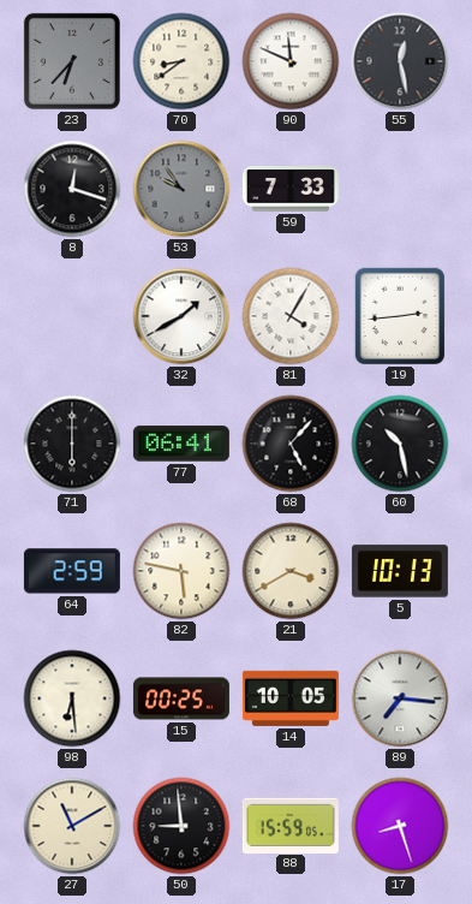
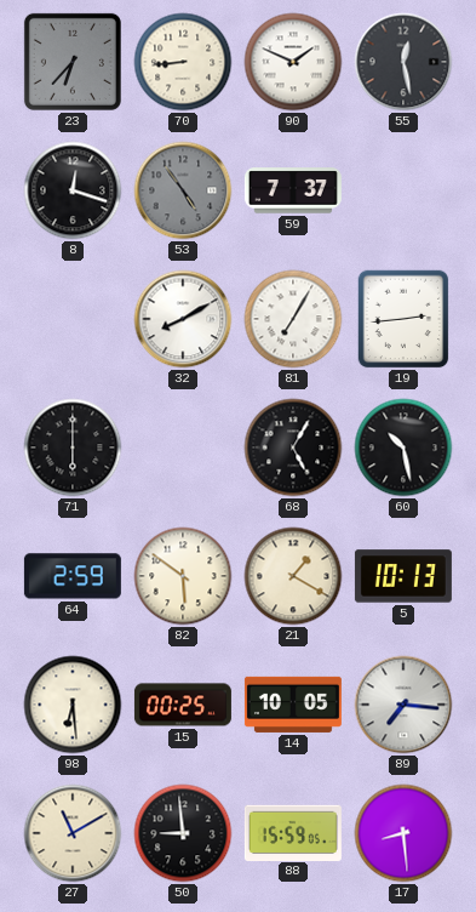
70: 8:39 -> 8:44
90: 11:49 -> 1:49
53: 9:54 -> 4:54
59: 7:33 -> 7:37
32: 1:40 -> 8:10
81: 4:05 -> 7:05
77: 06:41 -> none
68: 5:07 -> 5:05
82: 5:47 -> 5:51
21: 3:40 -> 1:20
17: 8:27 -> 8:29
